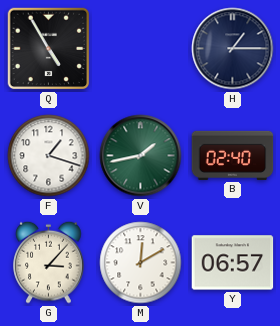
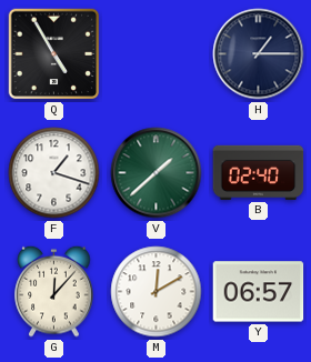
V: 1:43 -> 1:38
G: 3:07 -> 12:07
